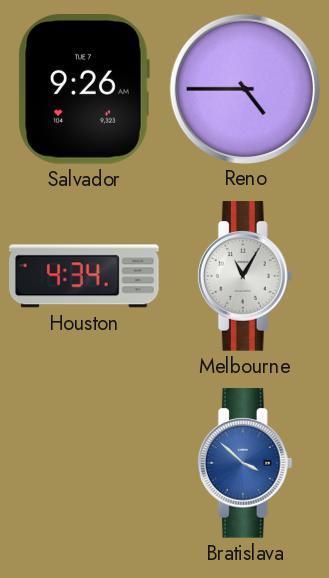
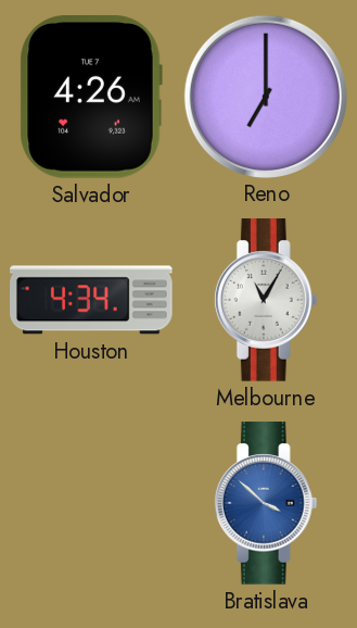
Salvador: 9:26 -> 4:26
Reno: 4:45 -> 7:00
